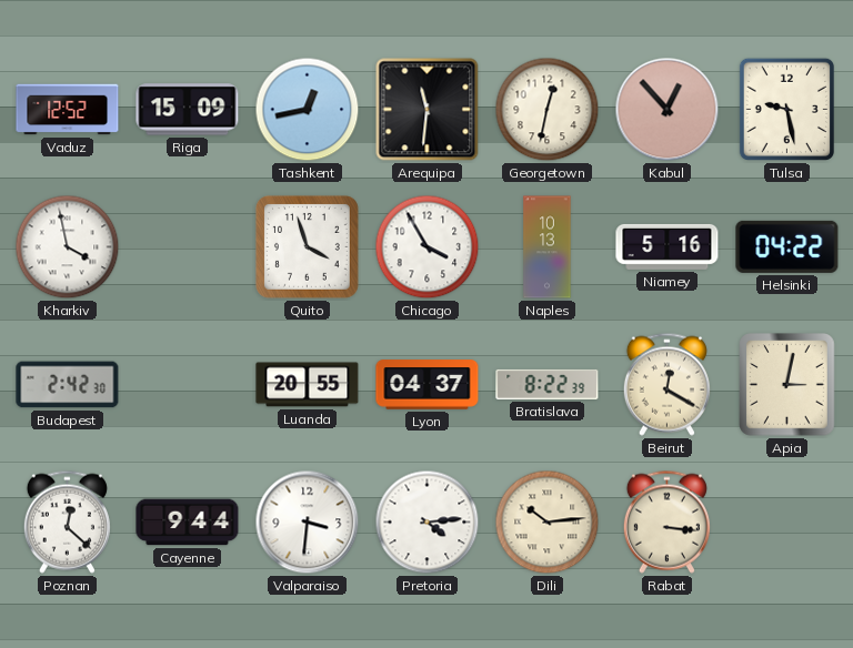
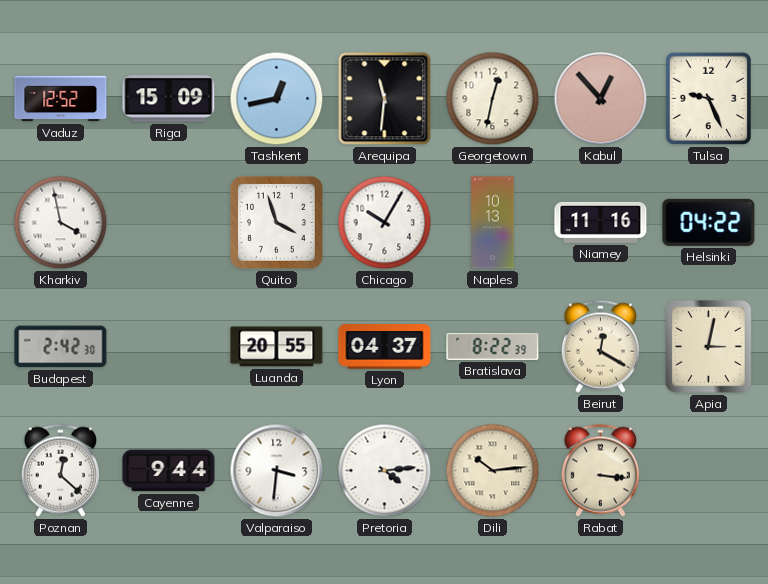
Tulsa: 9:28 -> 9:26
Chicago: 3:55 -> 10:05
Niamey: 5:16 -> 11:16
